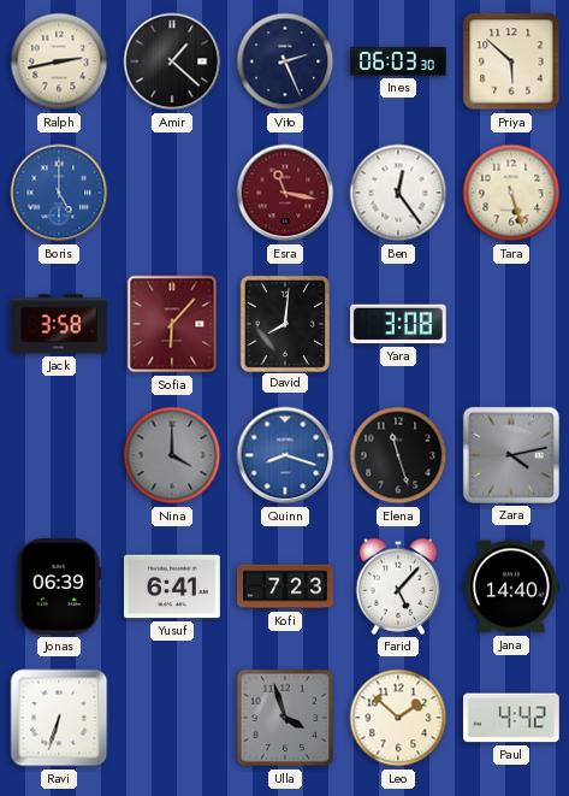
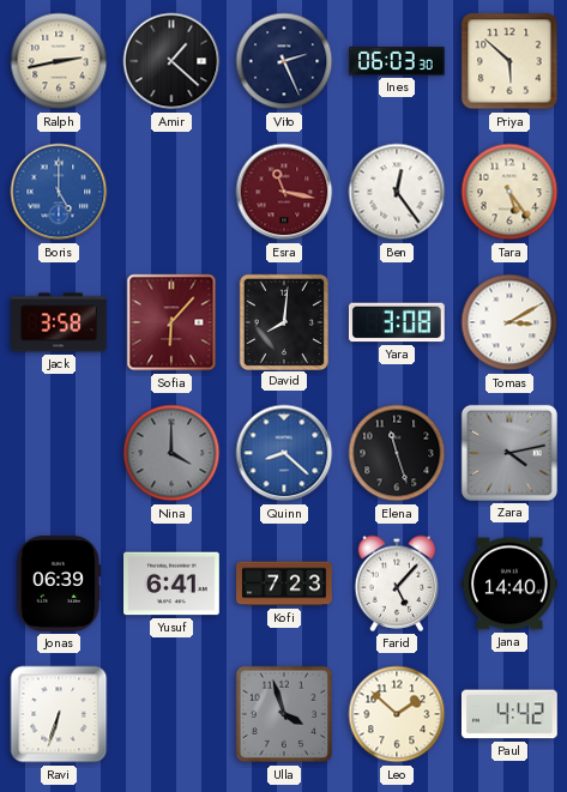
Tara: 5:27 -> 5:24
Tomas: none -> 3:10
Quinn: 8:18 -> 8:22
